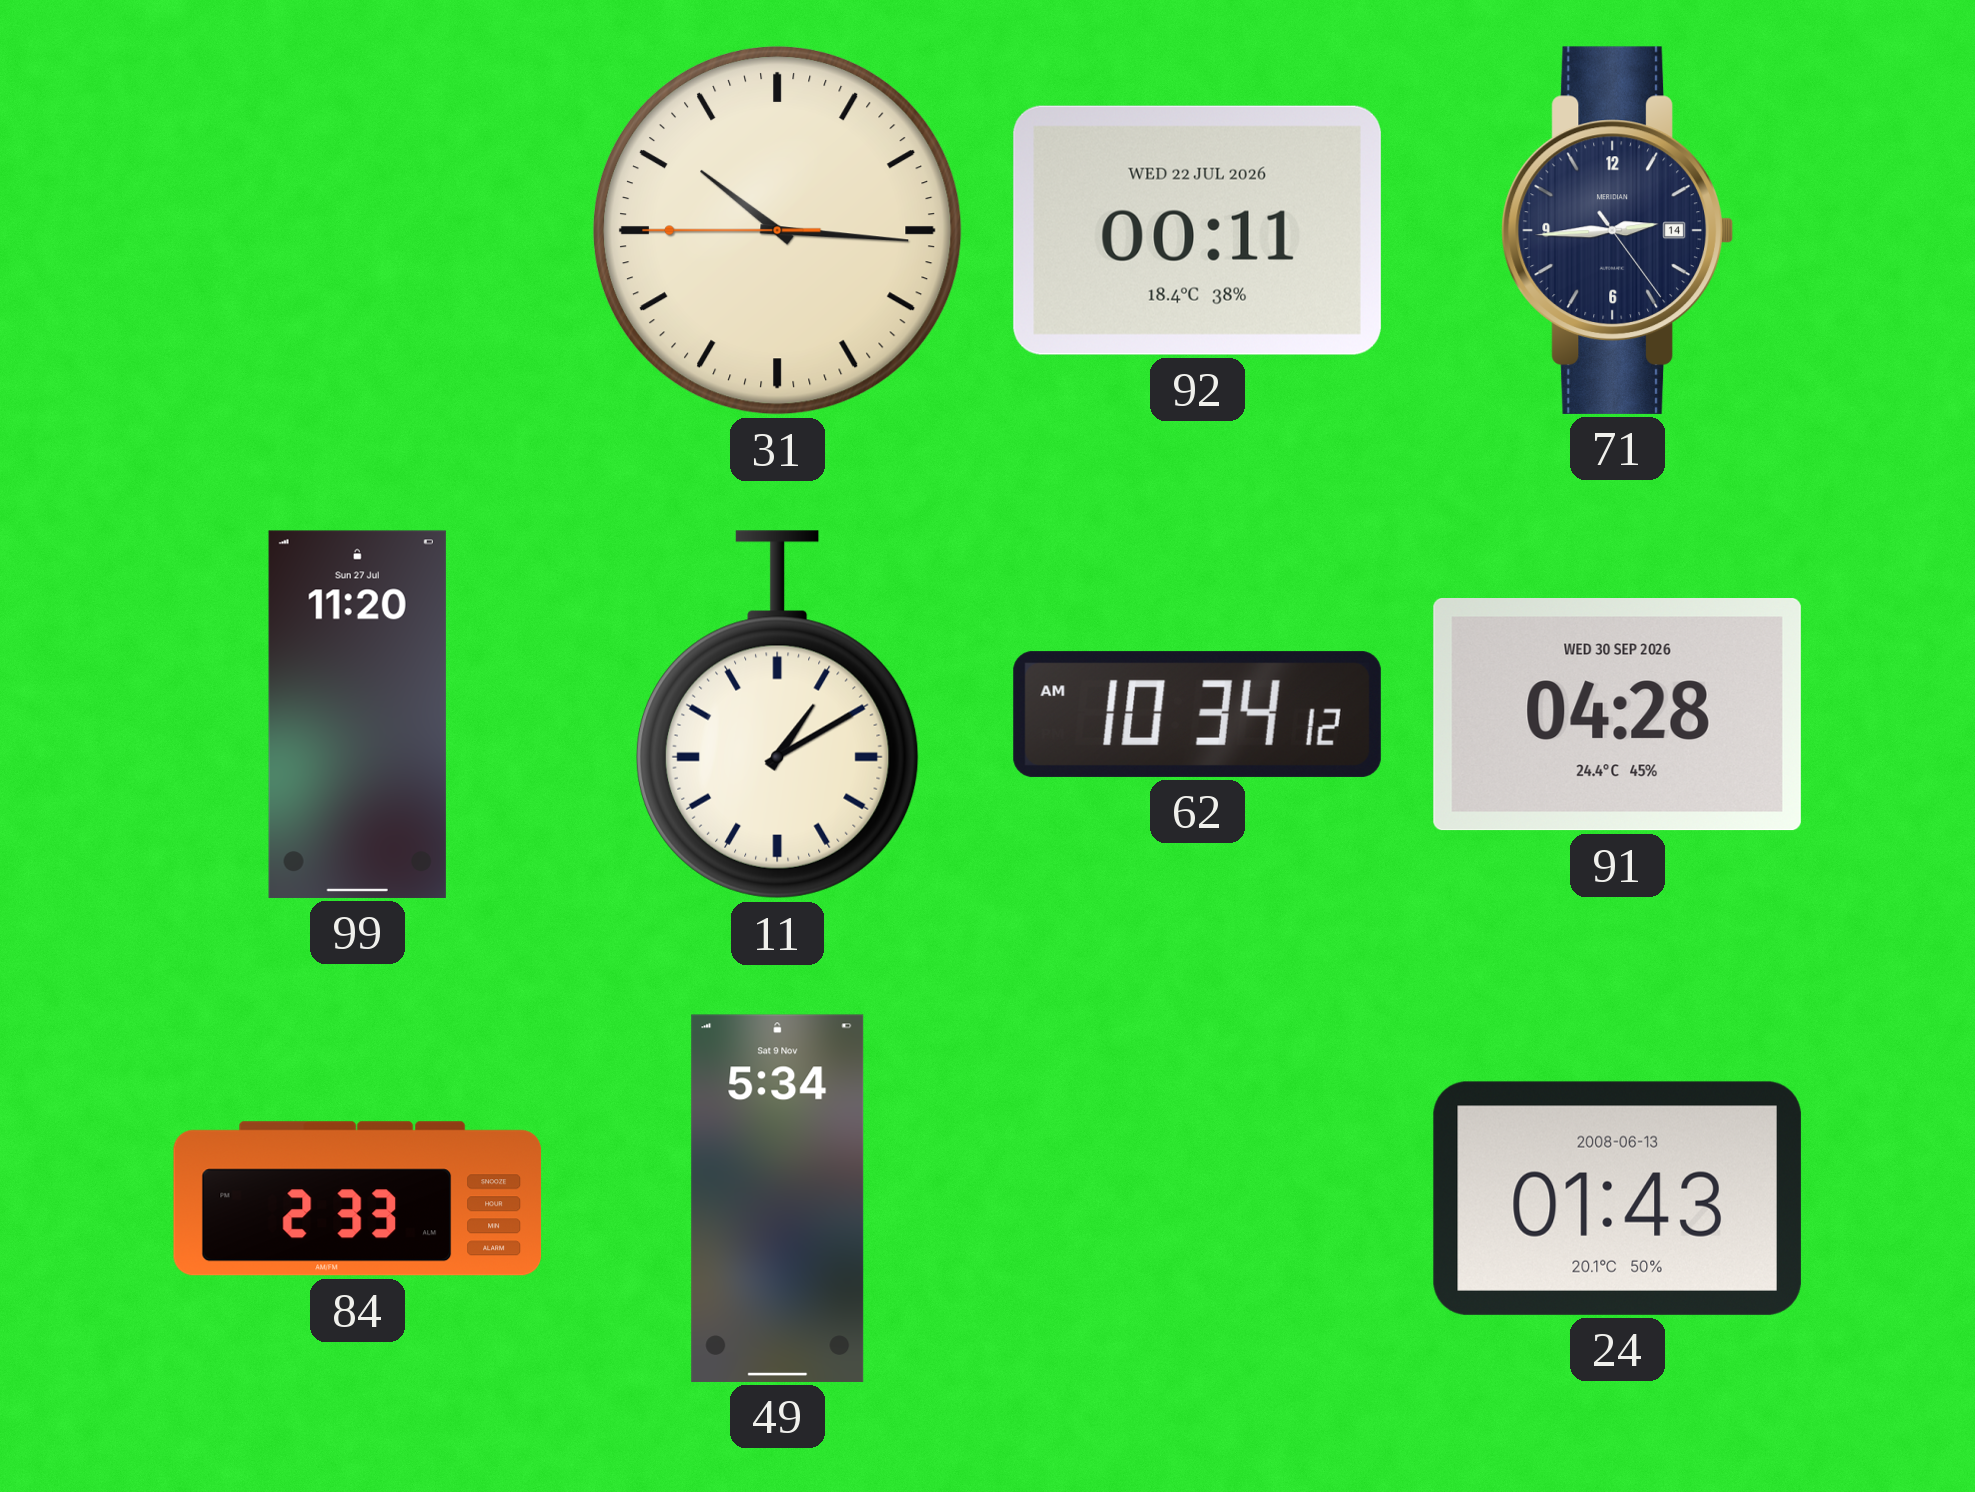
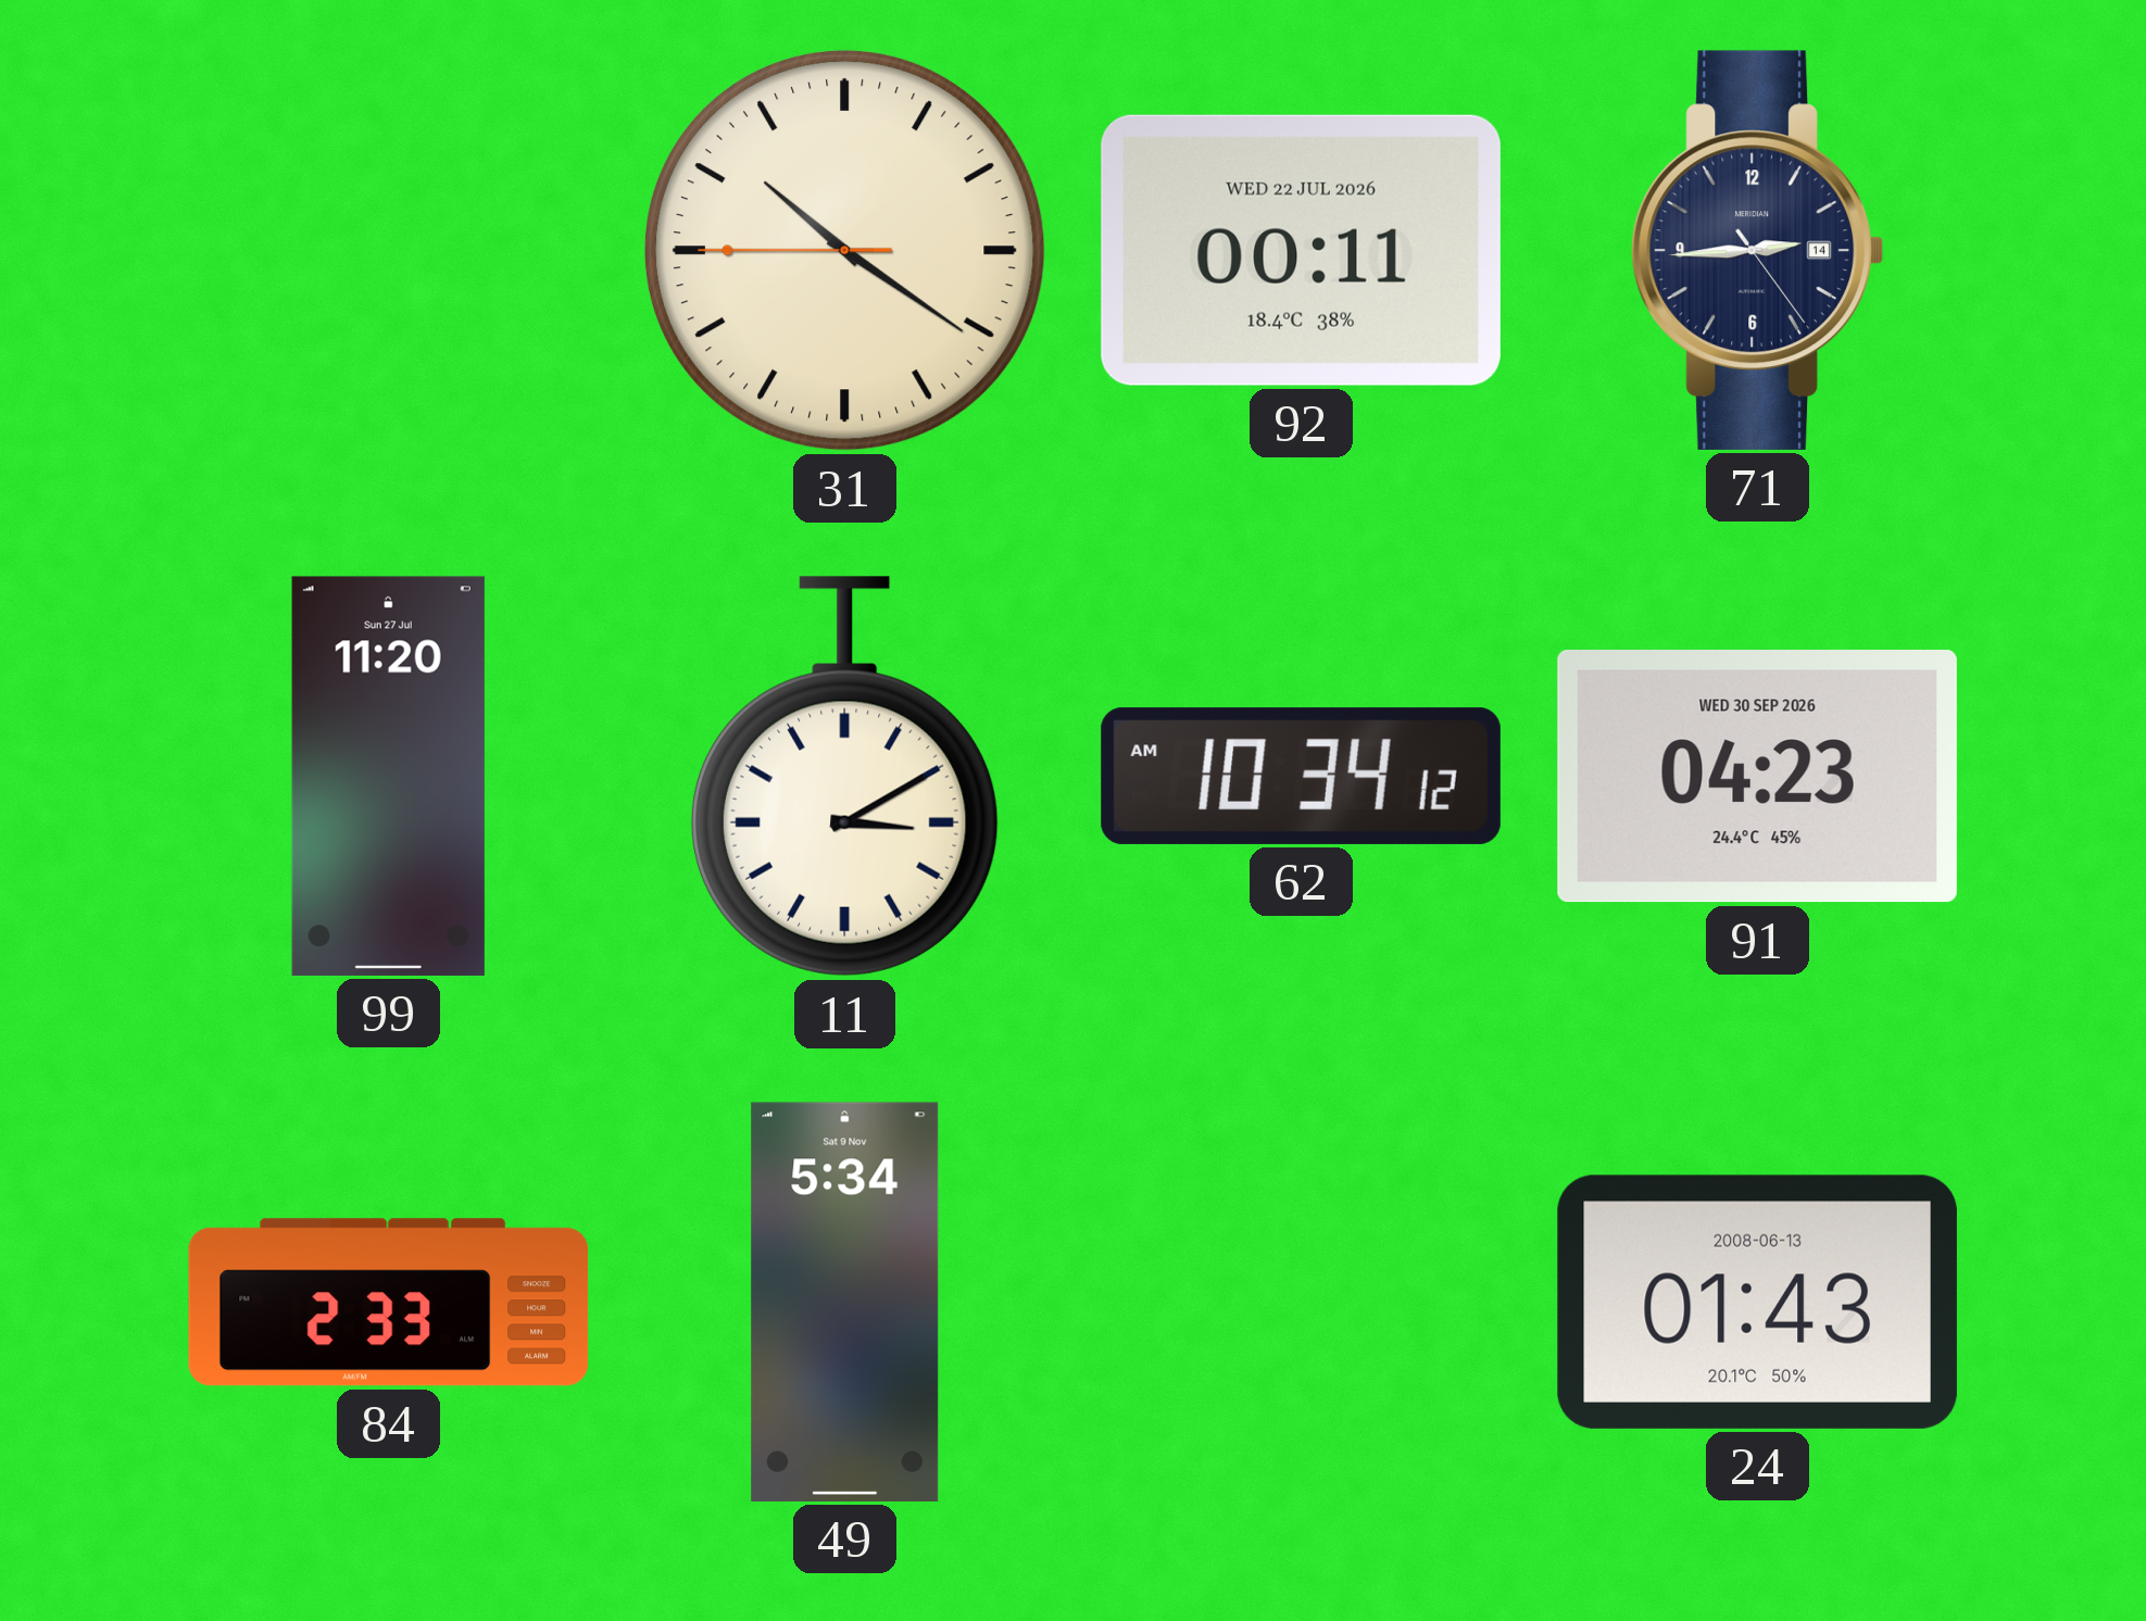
31: 10:15 -> 10:20
11: 1:10 -> 3:10
91: 04:28 -> 04:23
